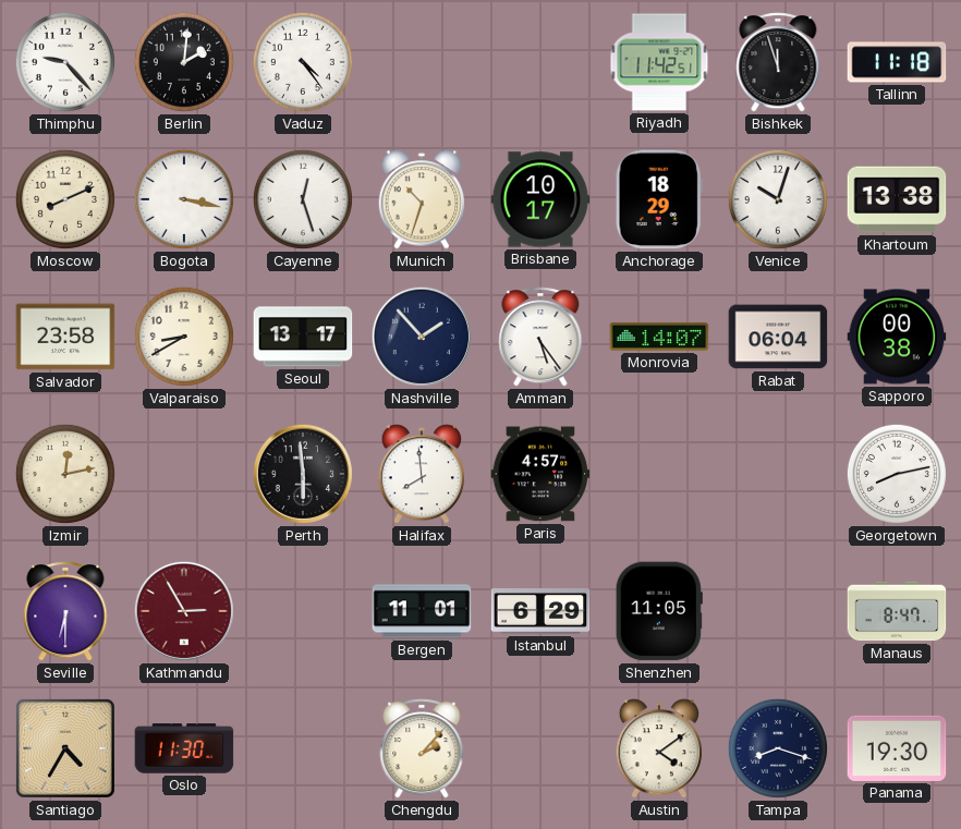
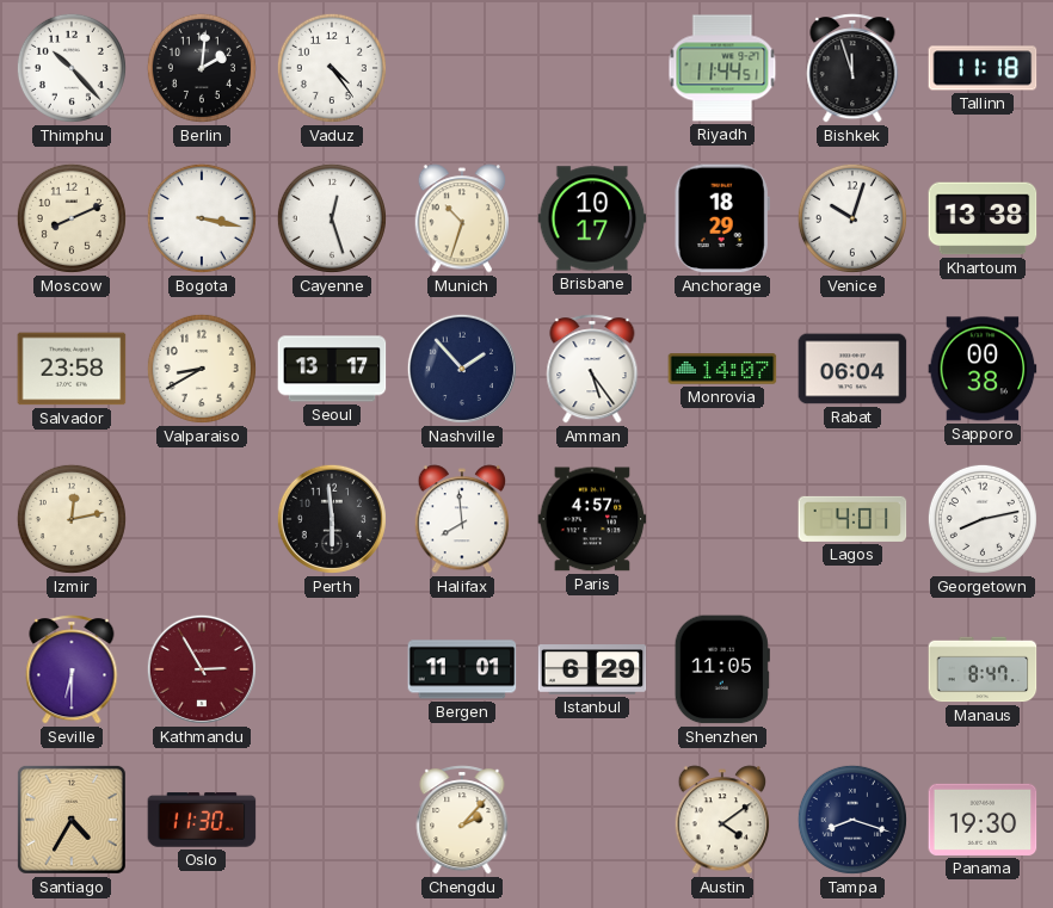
Thimphu: 9:23 -> 10:23
Riyadh: 11:42 -> 11:44
Lagos: none -> 4:01
